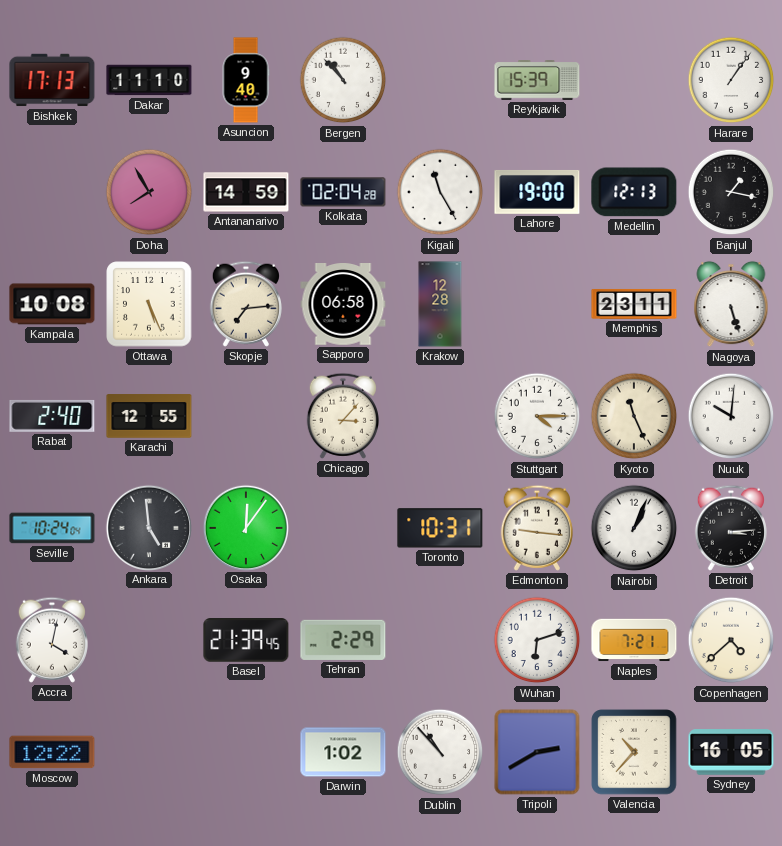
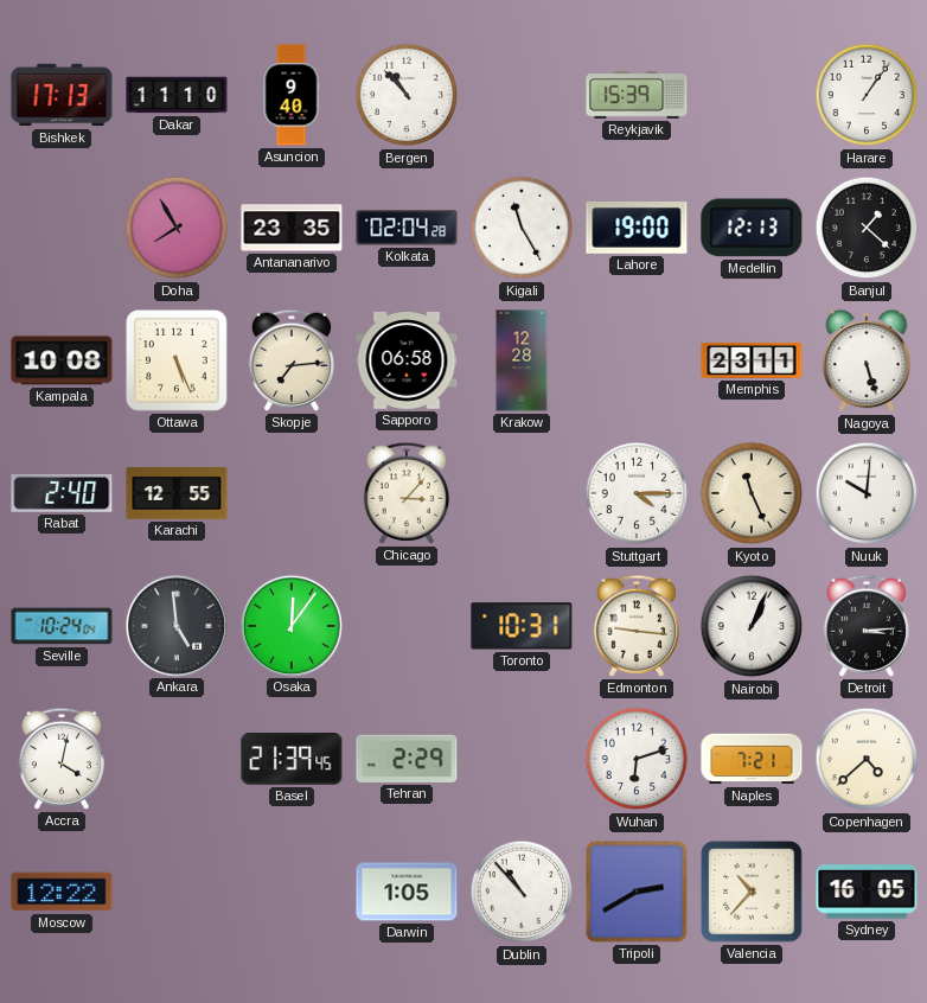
Antananarivo: 14:59 -> 23:35
Banjul: 1:17 -> 1:22
Darwin: 1:02 -> 1:05
